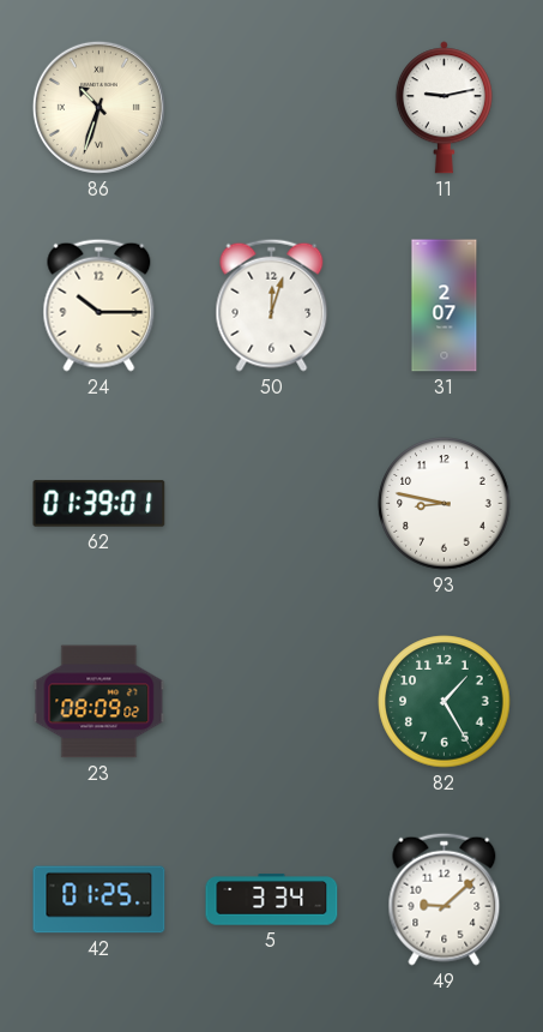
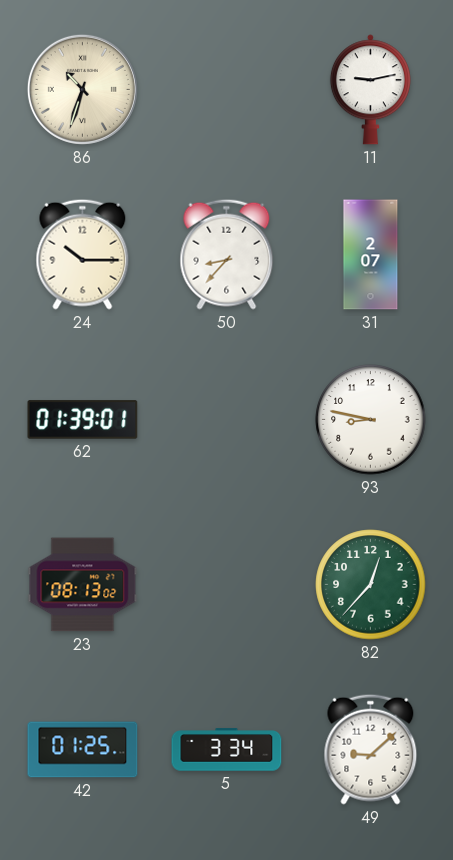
50: 12:03 -> 8:37
23: 08:09 -> 08:13
82: 1:25 -> 12:37
